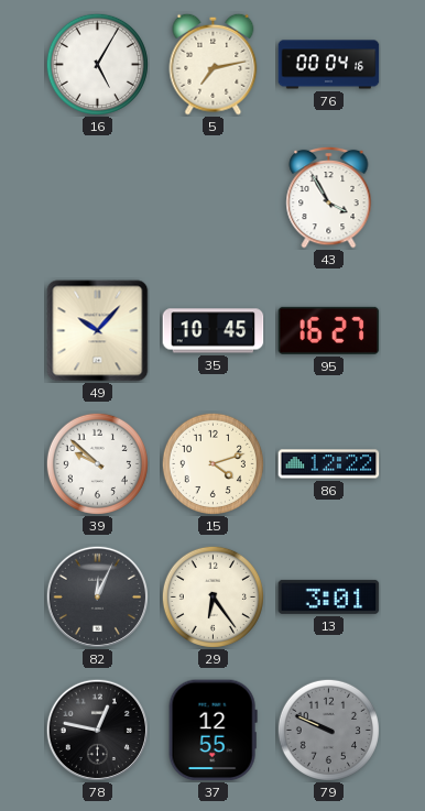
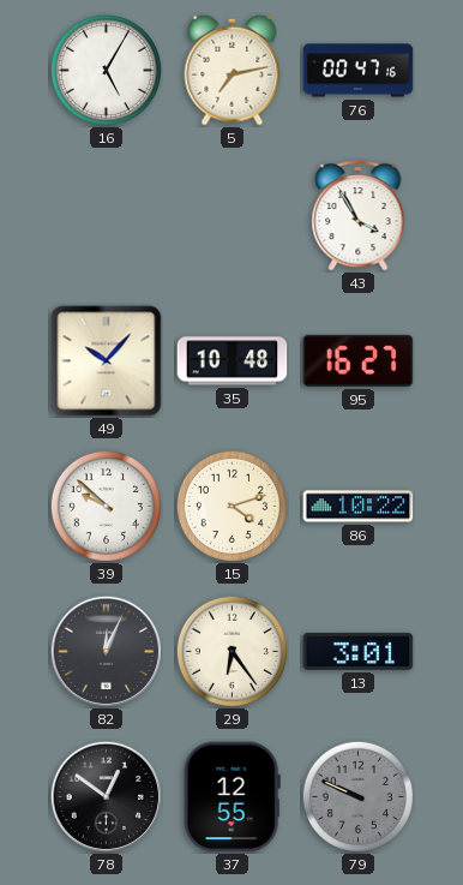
76: 00:04 -> 00:47
35: 10:45 -> 10:48
86: 12:22 -> 10:22
78: 12:47 -> 12:51
